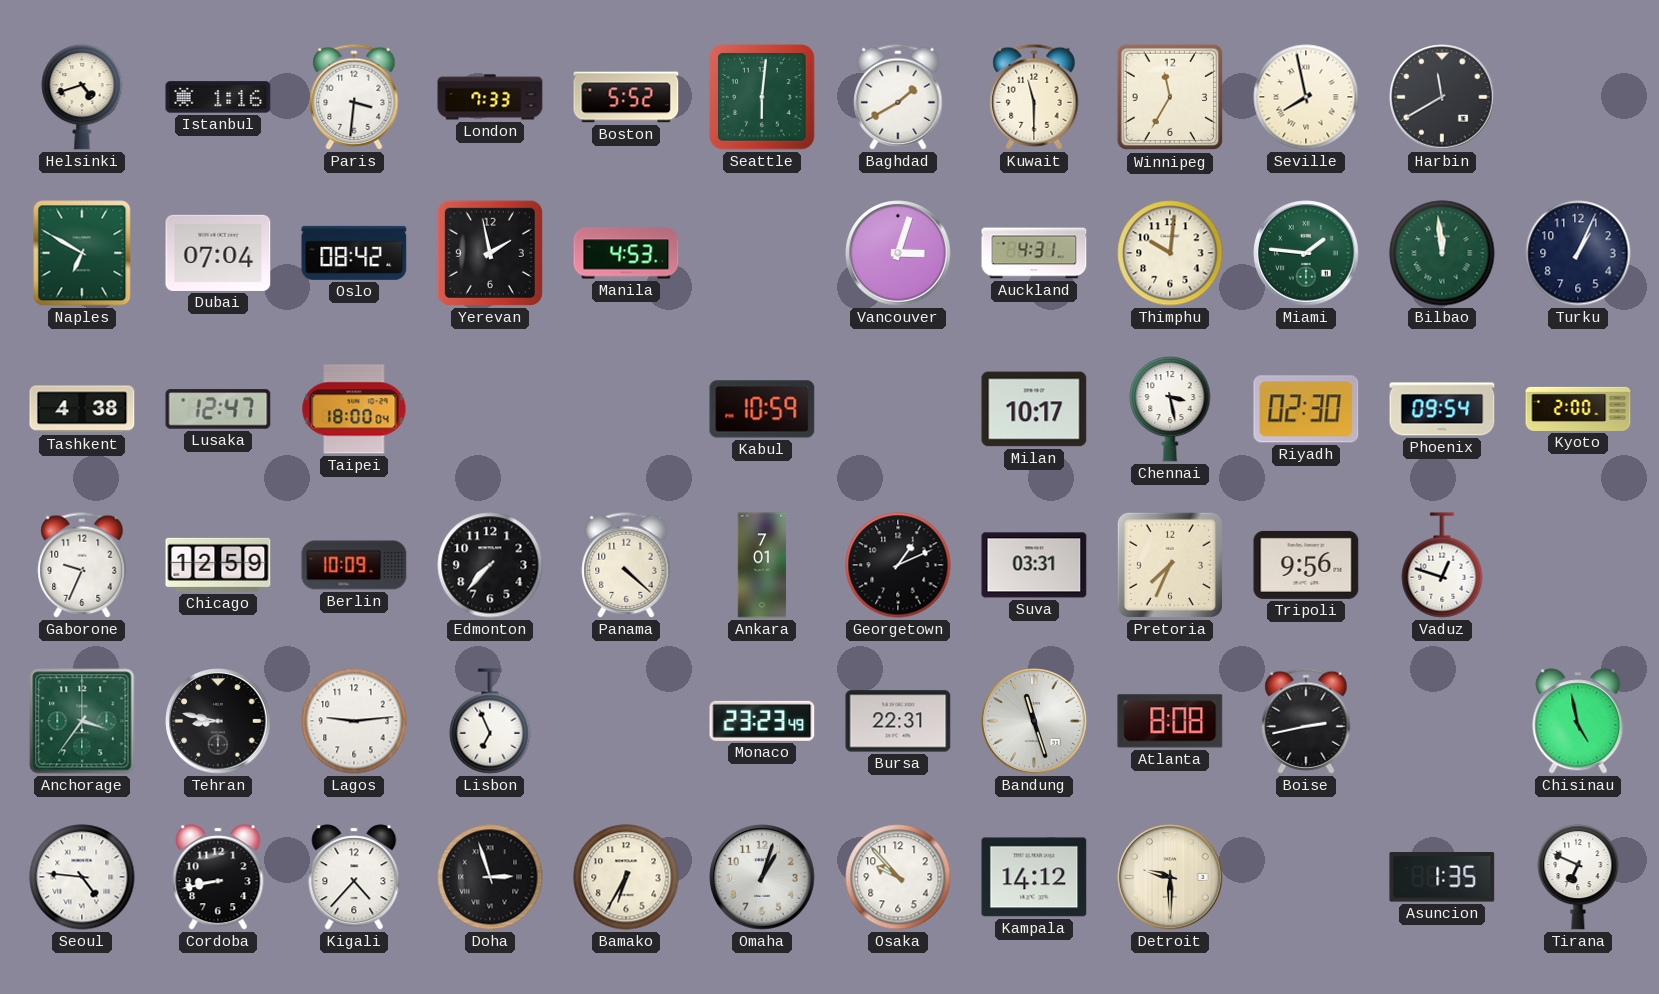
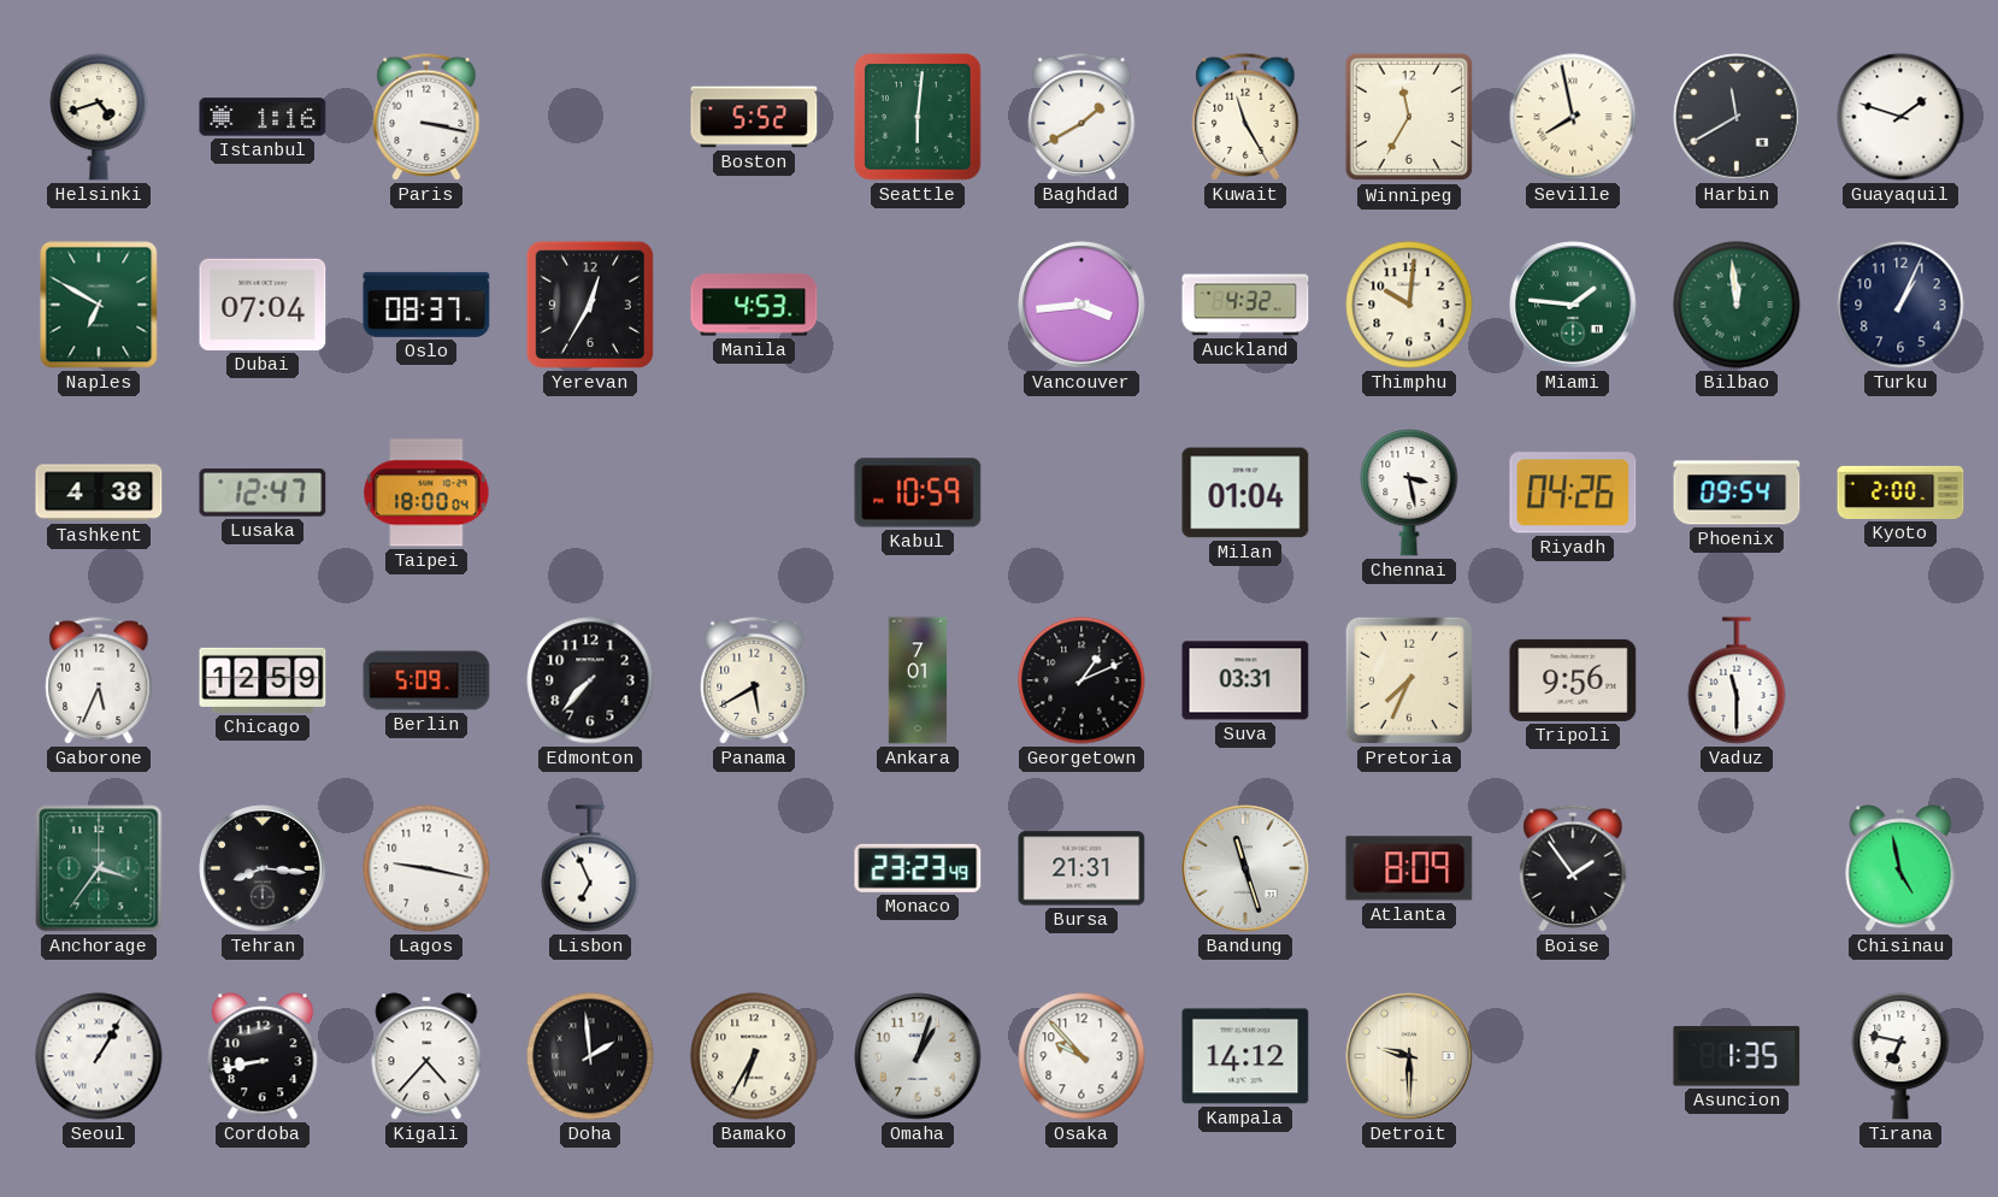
Paris: 3:31 -> 3:17
London: 7:33 -> none
Kuwait: 11:30 -> 11:25
Guayaquil: none -> 1:48
Oslo: 08:42 -> 08:37
Yerevan: 1:58 -> 12:35
Vancouver: 3:03 -> 3:44
Auckland: 4:31 -> 4:32
Milan: 10:17 -> 01:04
Riyadh: 02:30 -> 04:26
Gaborone: 9:34 -> 5:34
Berlin: 10:09 -> 5:09
Panama: 4:22 -> 5:40
Vaduz: 12:48 -> 11:30
Tehran: 8:47 -> 8:16
Lagos: 9:14 -> 9:17
Bursa: 22:31 -> 21:31
Atlanta: 8:08 -> 8:09
Boise: 2:43 -> 1:54
Seoul: 4:46 -> 1:05
Doha: 2:57 -> 1:59
Tirana: 6:49 -> 6:47
